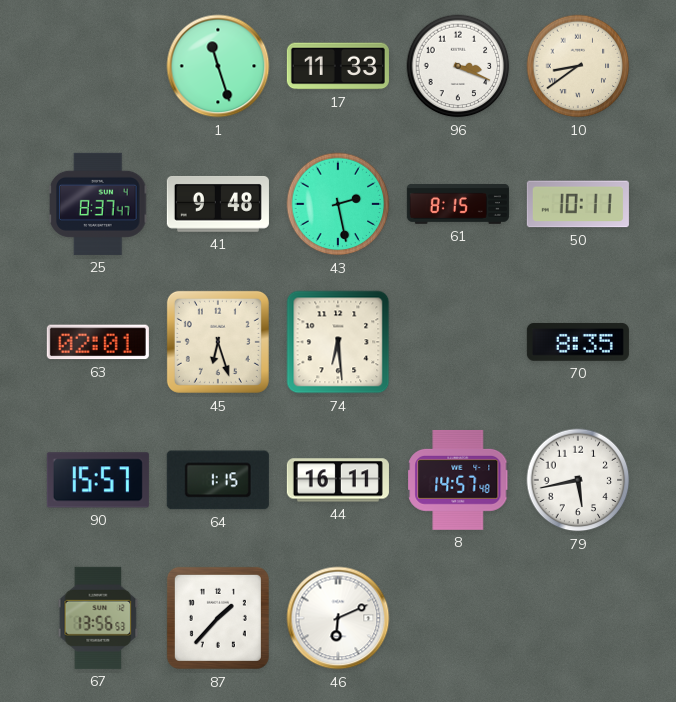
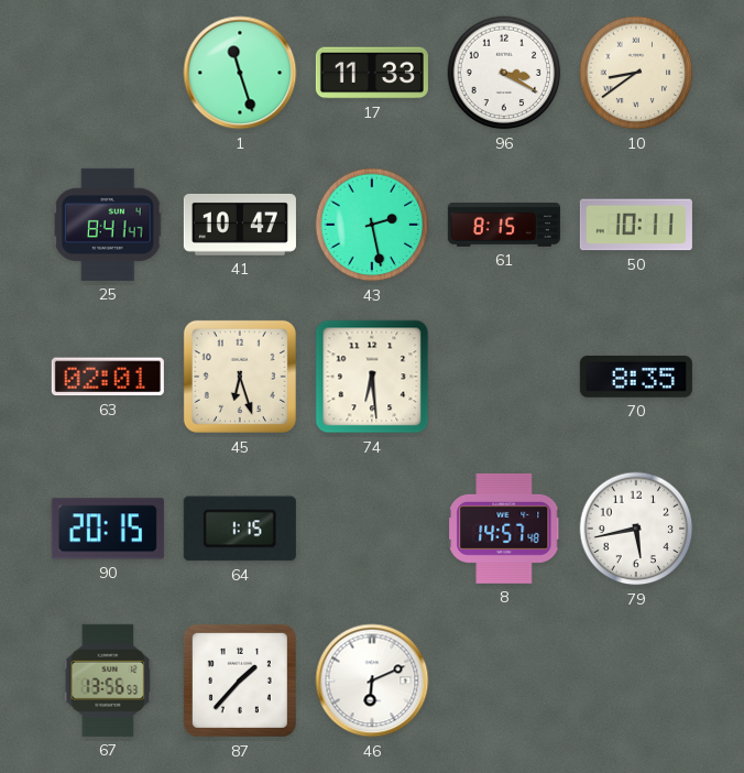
96: 3:19 -> 3:20
25: 8:37 -> 8:41
41: 9:48 -> 10:47
90: 15:57 -> 20:15
44: 16:11 -> none
